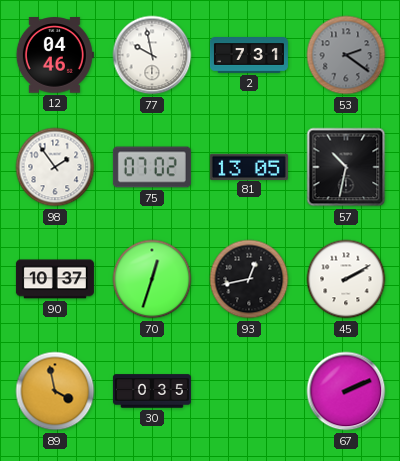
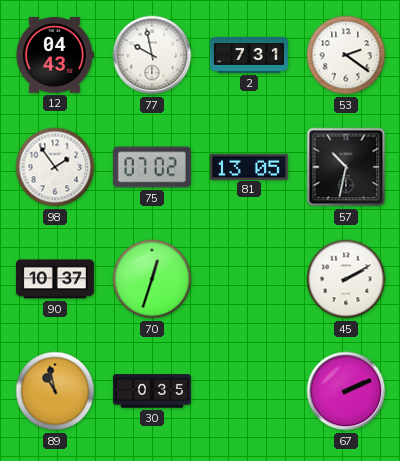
12: 04:46 -> 04:43
53 dial: grey -> white
93: 12:43 -> none
89: 3:58 -> 10:58
